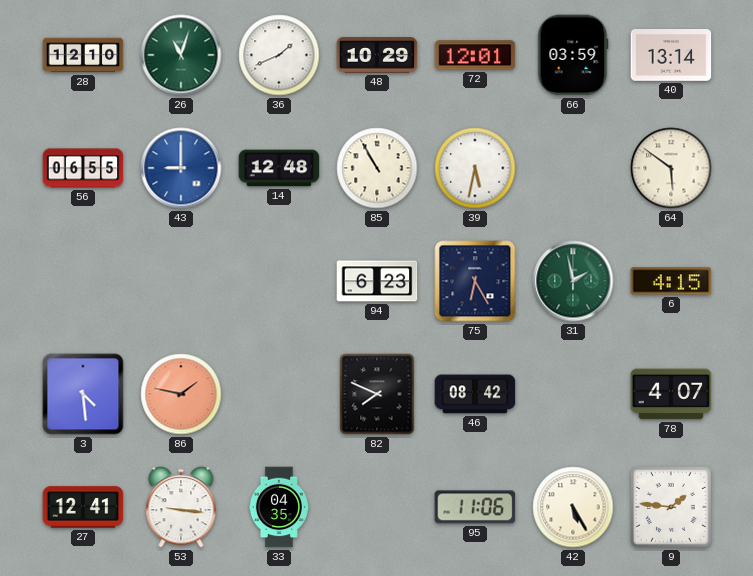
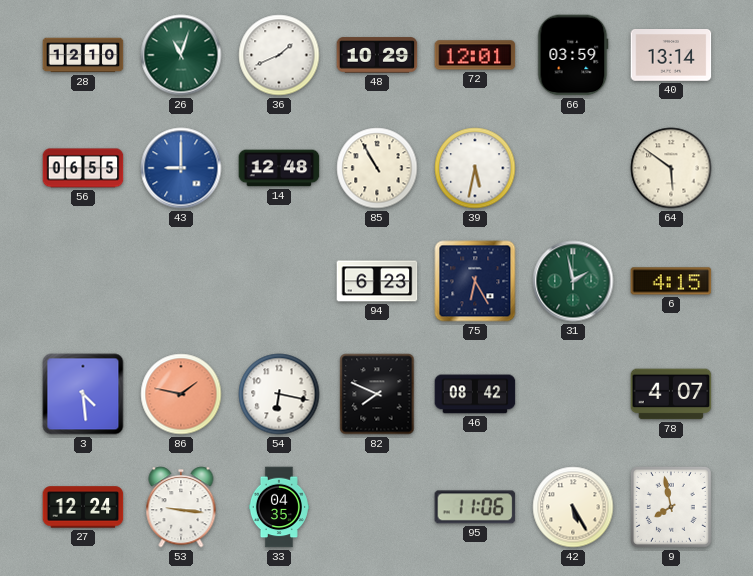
54: none -> 6:17
27: 12:41 -> 12:24
9: 1:46 -> 7:58
